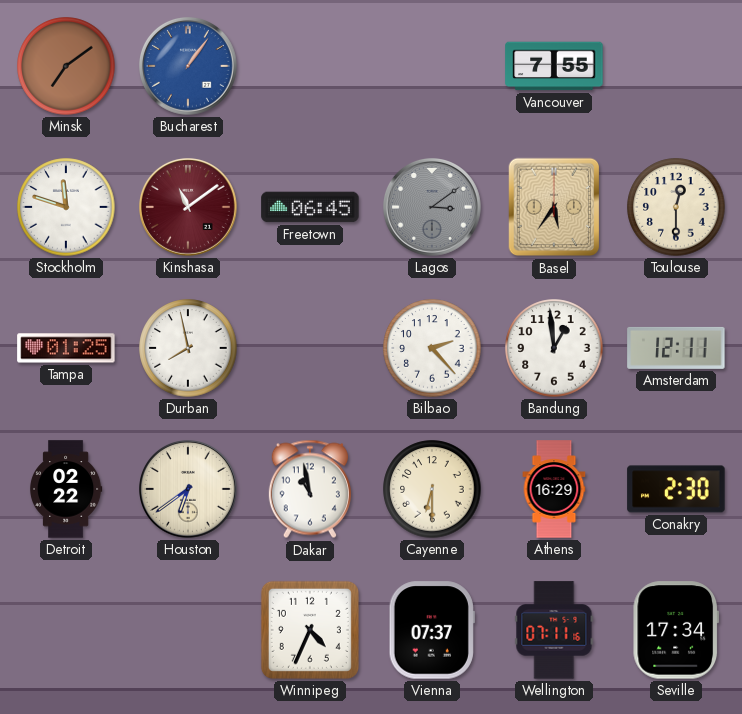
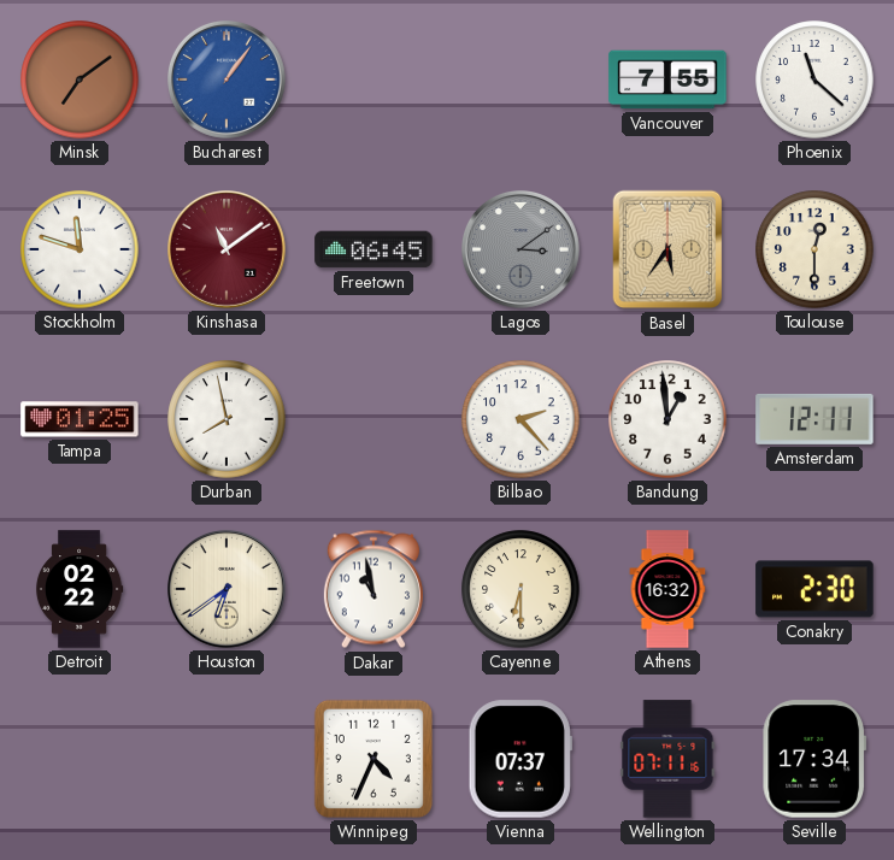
Phoenix: none -> 11:22
Athens: 16:29 -> 16:32
